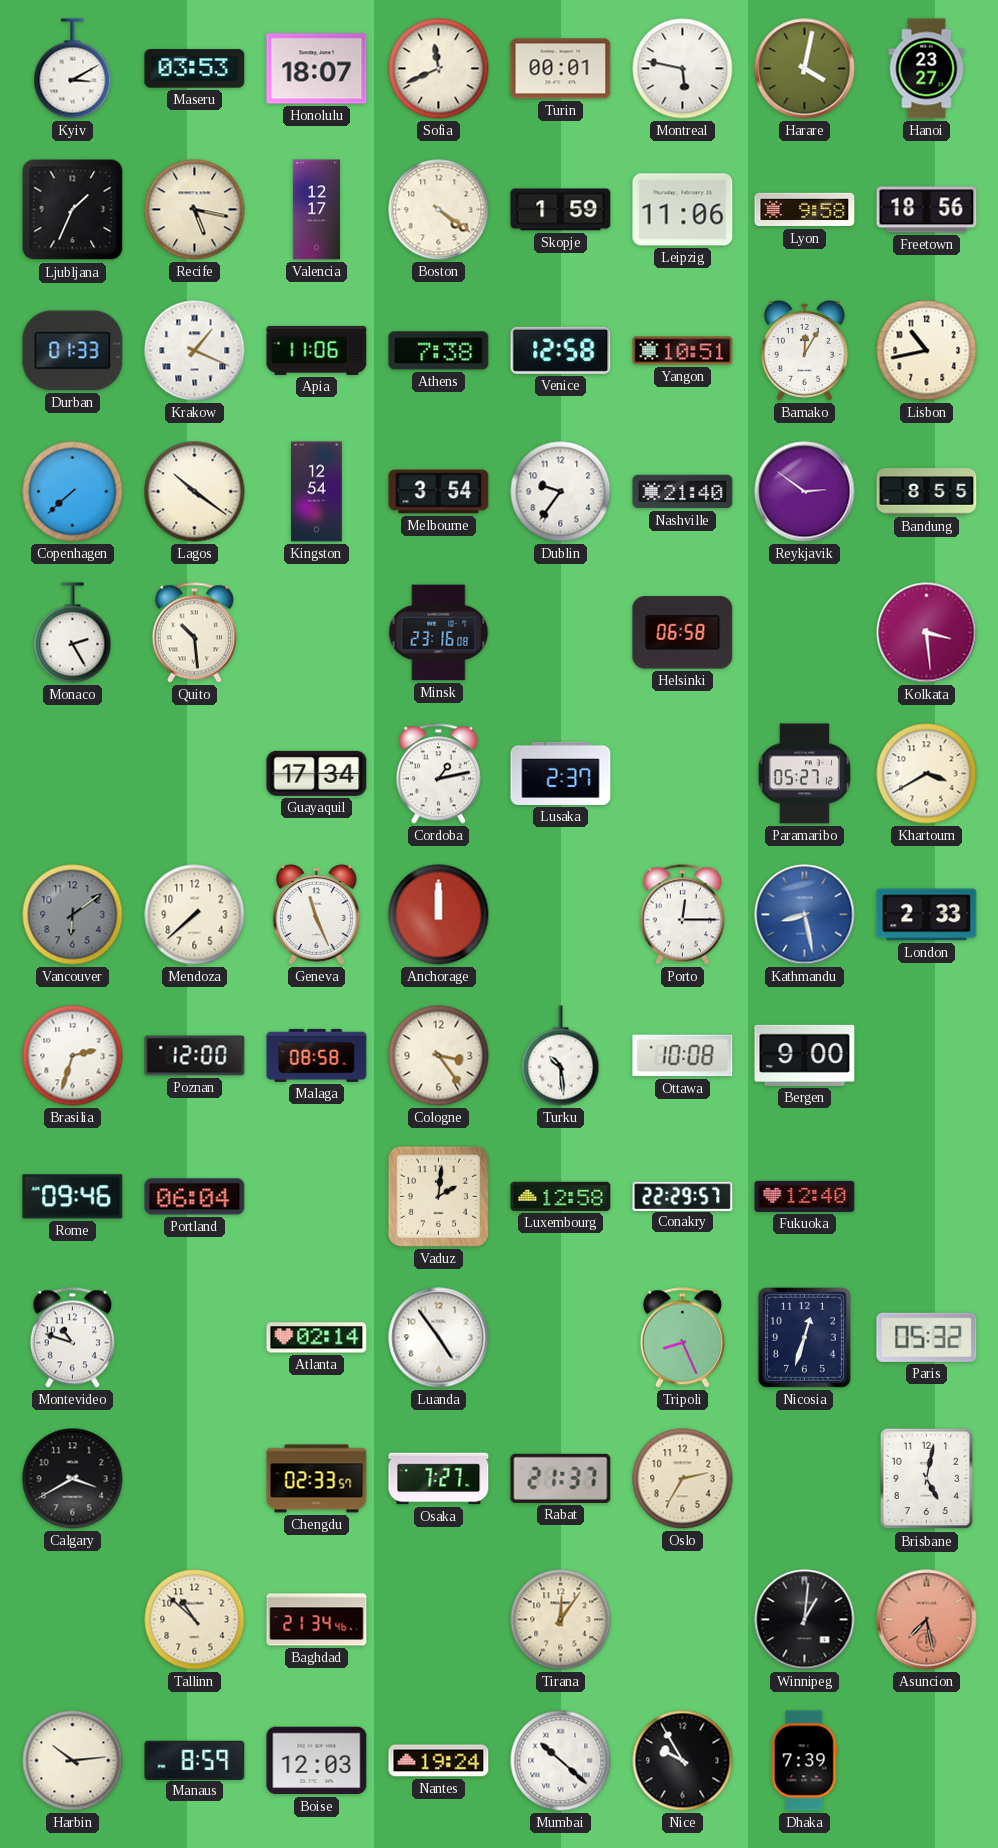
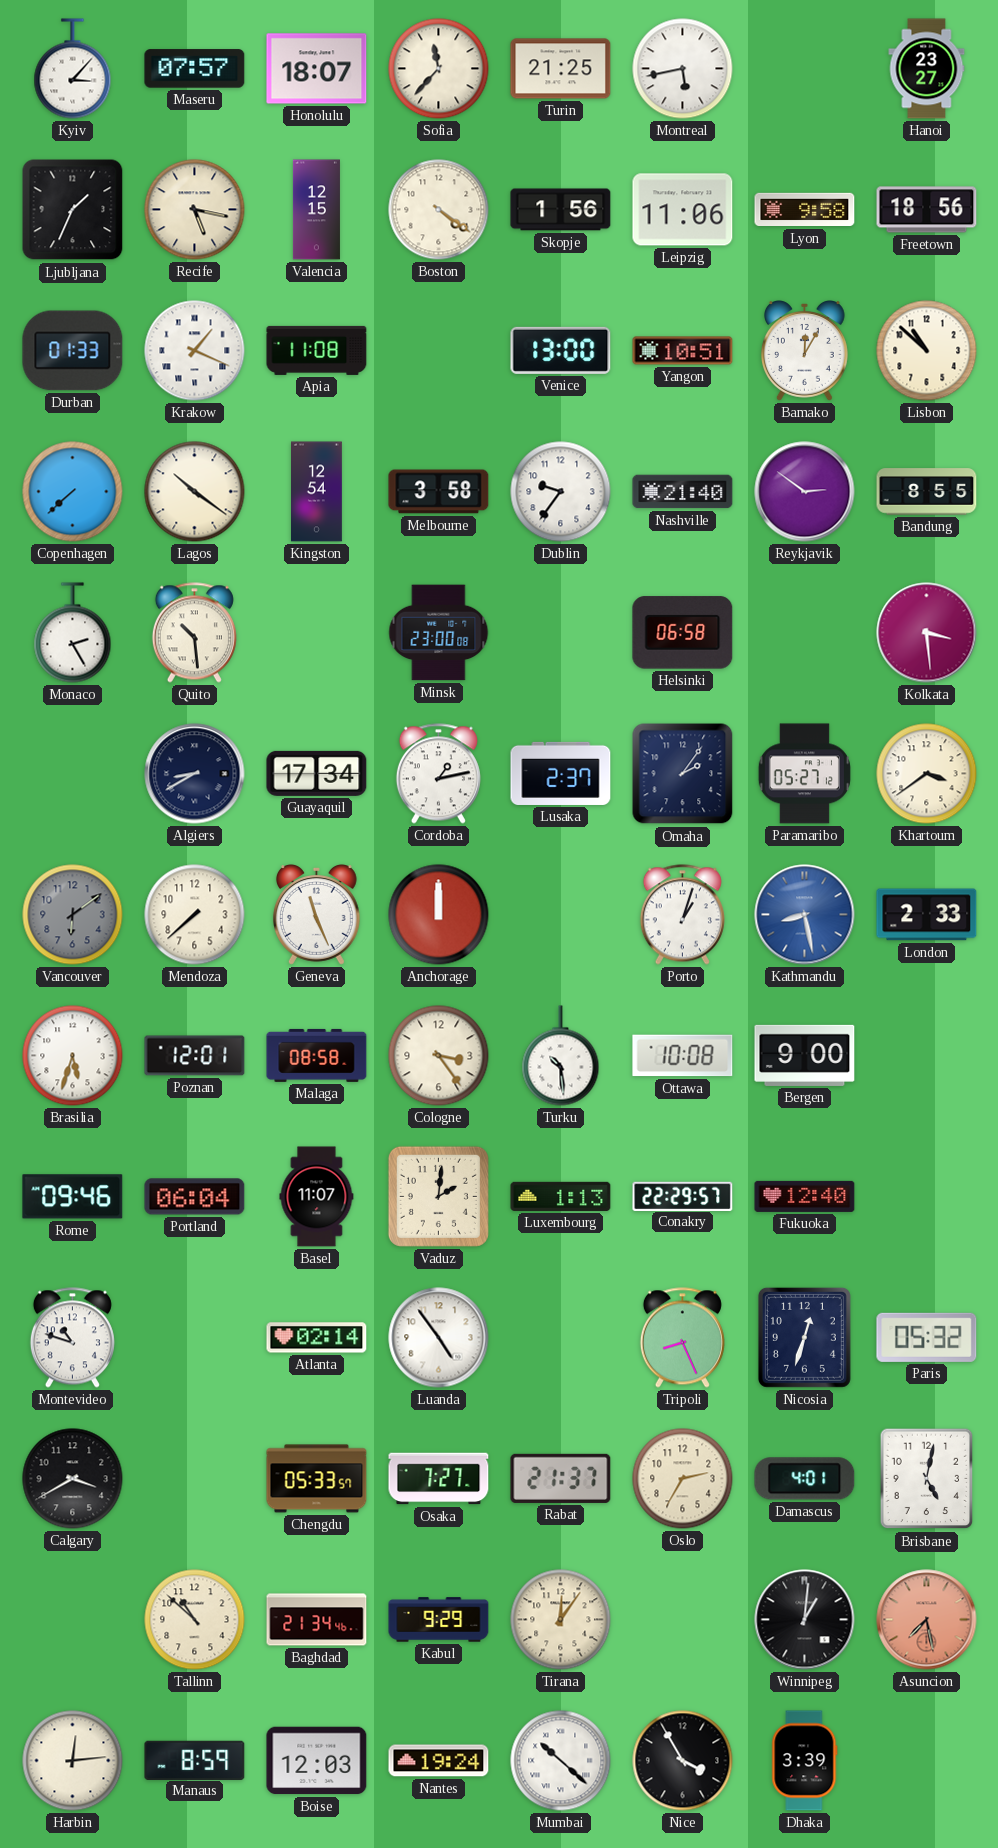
Kyiv: 3:10 -> 3:07
Maseru: 03:53 -> 07:57
Sofia: 11:41 -> 11:37
Turin: 00:01 -> 21:25
Montreal: 5:47 -> 5:43
Harare: 4:02 -> none
Valencia: 12:17 -> 12:15
Skopje: 1:59 -> 1:56
Apia: 11:06 -> 11:08
Athens: 7:38 -> none
Venice: 12:58 -> 13:00
Lisbon: 10:43 -> 10:52
Melbourne: 3:54 -> 3:58
Minsk: 23:16 -> 23:00
Algiers: none -> 8:40
Omaha: none -> 2:06
Khartoum: 3:40 -> 3:39
Porto: 12:15 -> 1:03
Brasilia: 2:33 -> 5:33
Poznan: 12:00 -> 12:01
Basel: none -> 11:07
Luxembourg: 12:58 -> 1:13
Chengdu: 02:33 -> 05:33
Damascus: none -> 4:01
Kabul: none -> 9:29
Harbin: 10:14 -> 12:14
Nice: 9:55 -> 3:55
Dhaka: 7:39 -> 3:39
